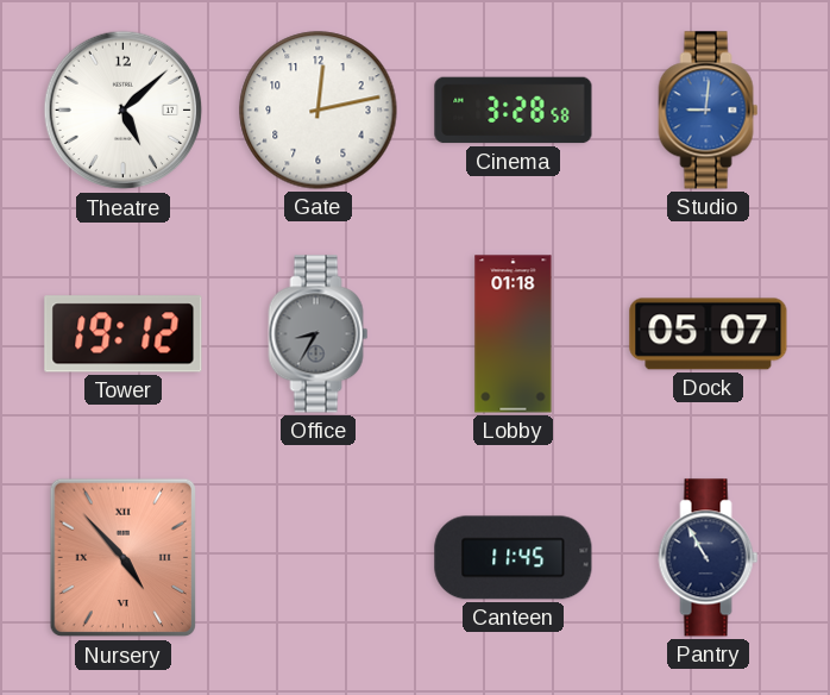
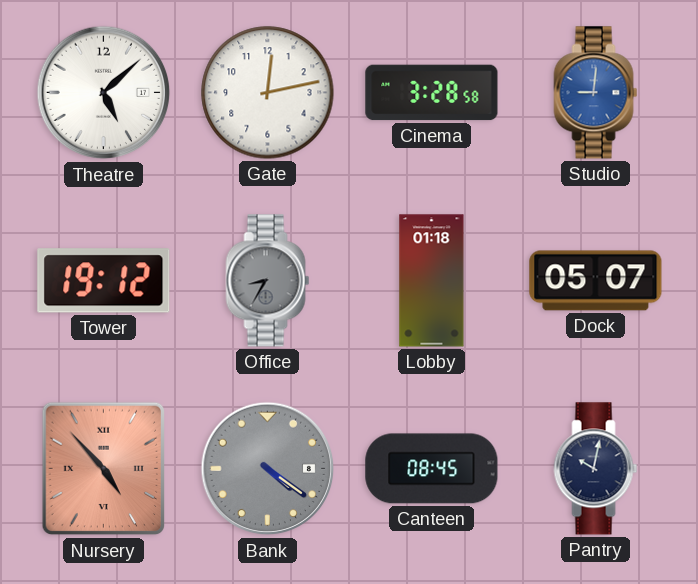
Bank: none -> 4:21
Canteen: 11:45 -> 08:45
Pantry: 10:55 -> 10:02
